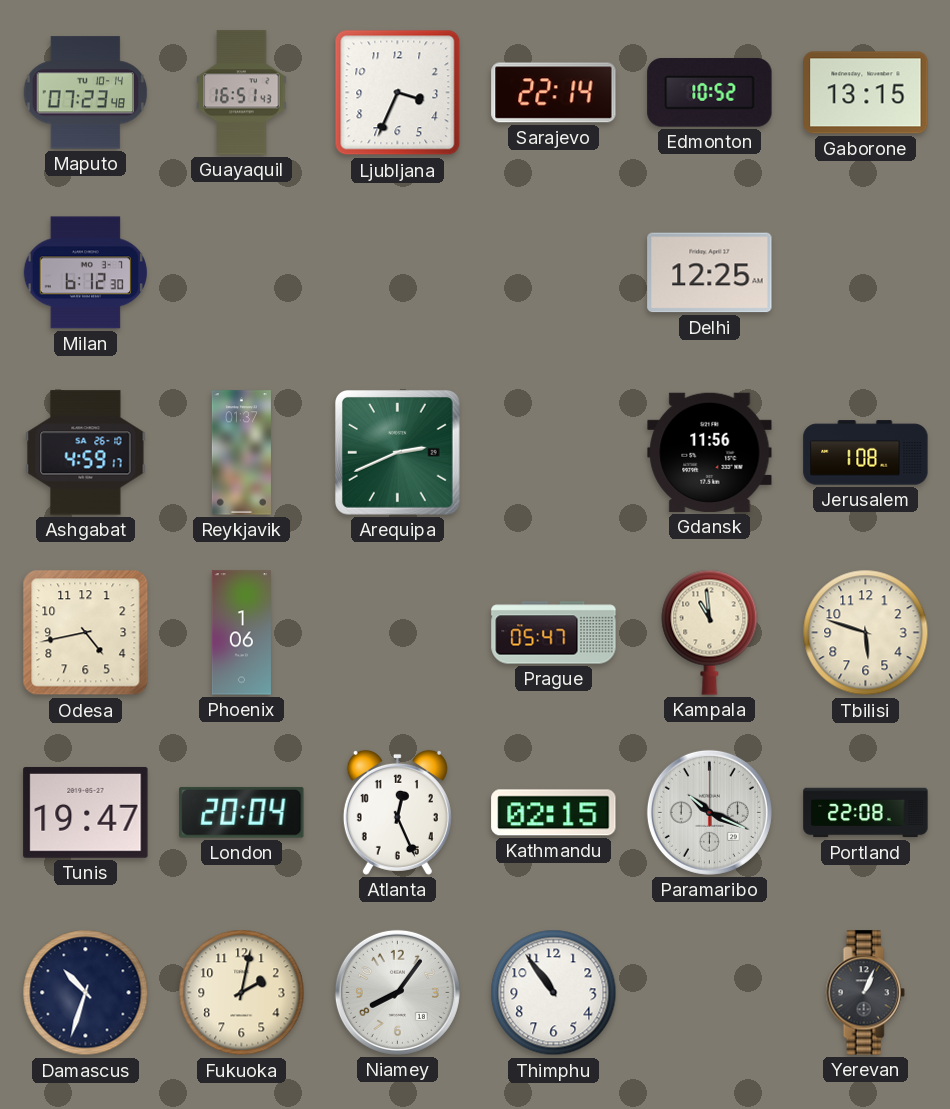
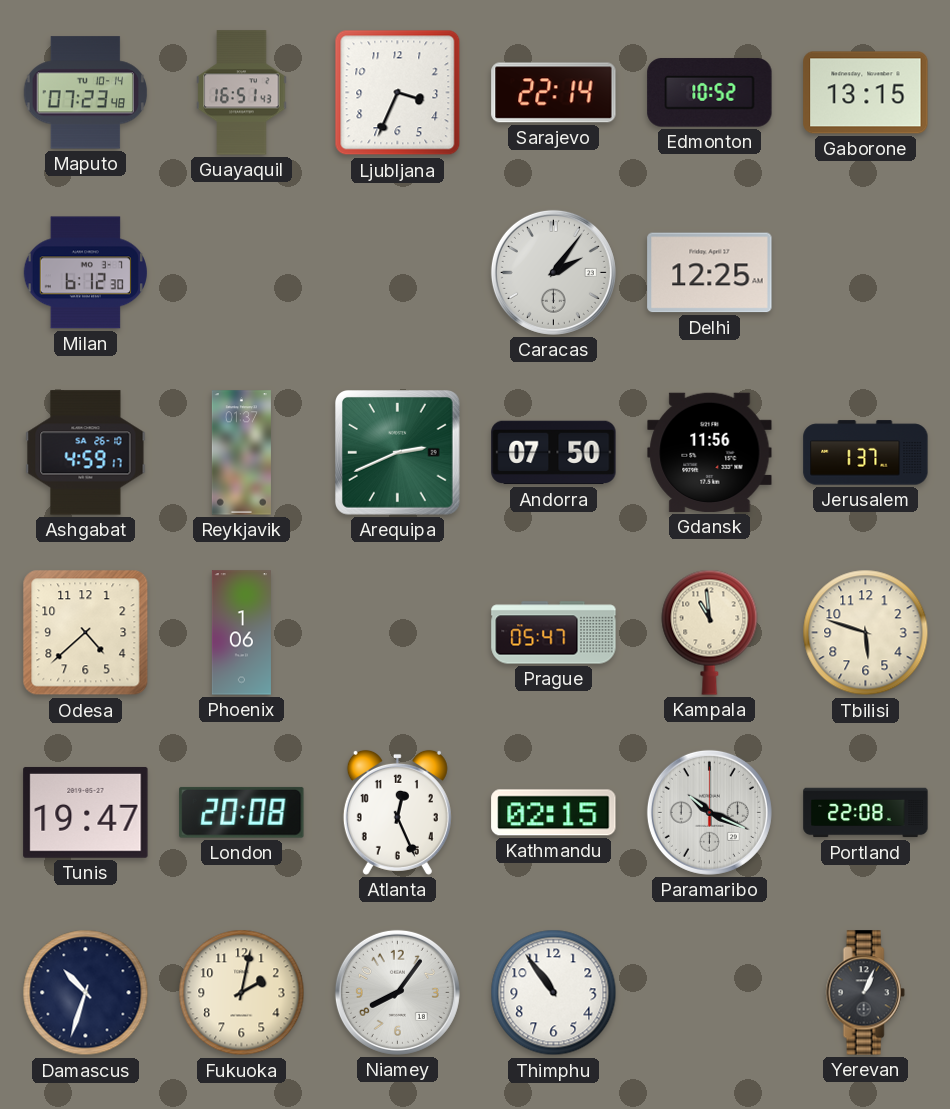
Caracas: none -> 2:06
Andorra: none -> 07:50
Jerusalem: 1:08 -> 1:37
Odesa: 4:43 -> 4:38
London: 20:04 -> 20:08
